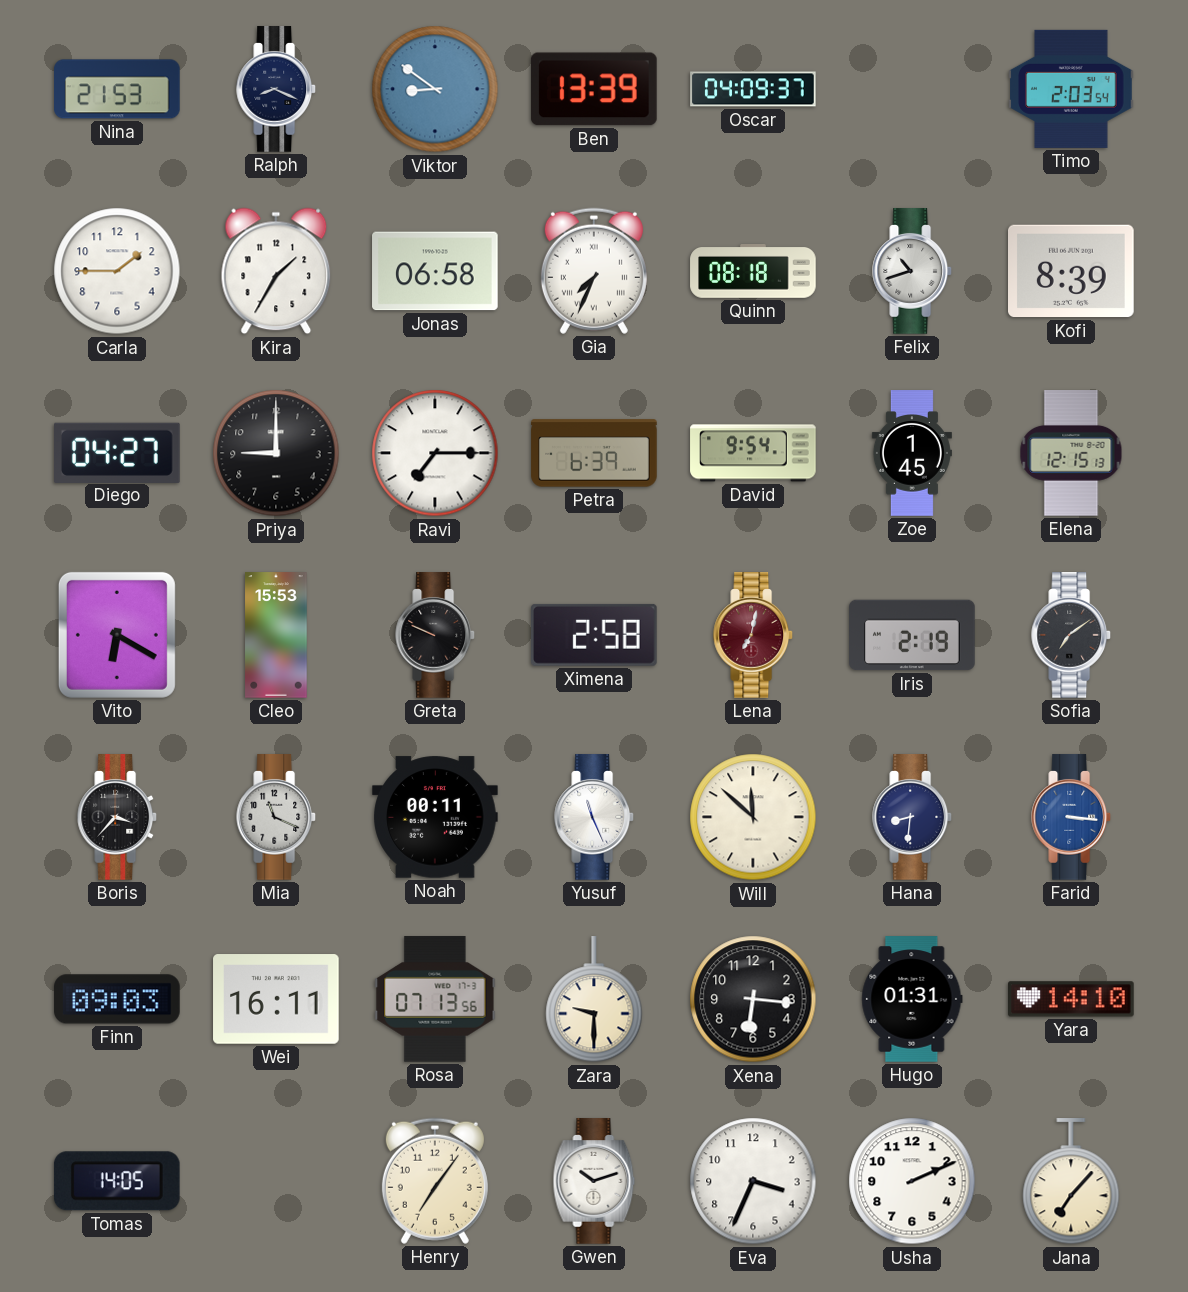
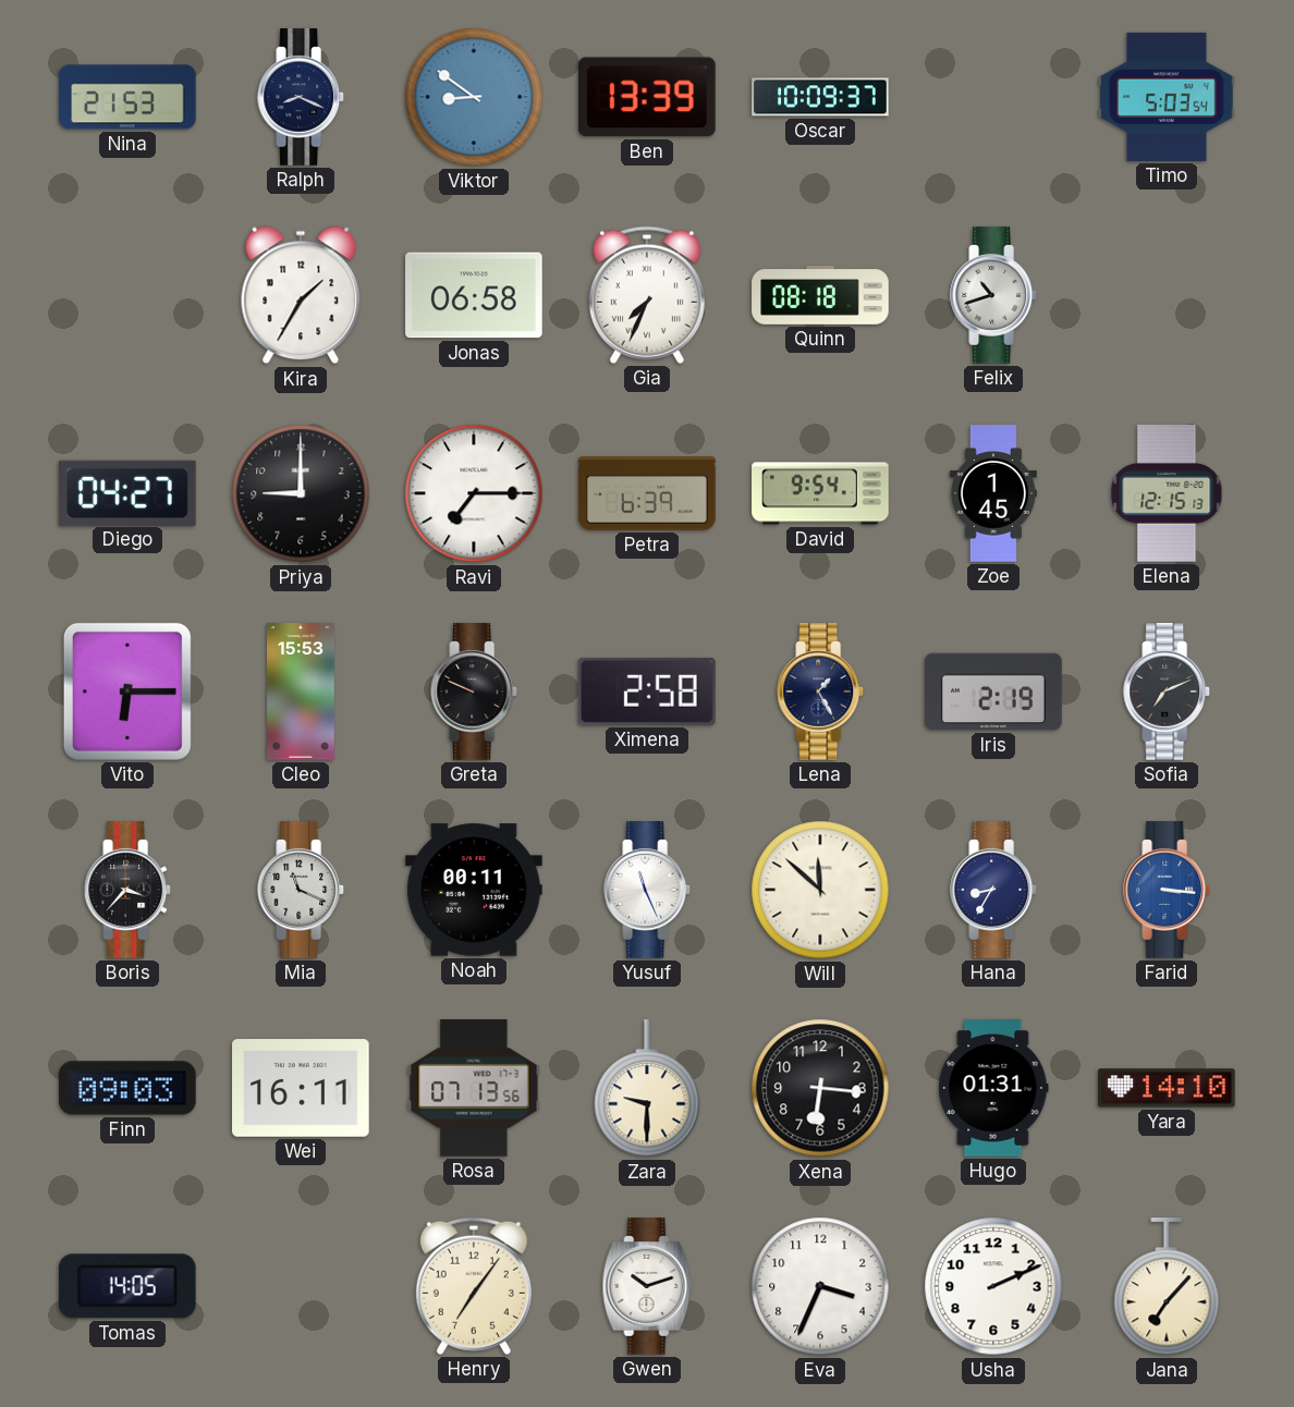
Oscar: 04:09 -> 10:09
Timo: 2:03 -> 5:03
Carla: 1:45 -> none
Kofi: 8:39 -> none
Vito: 6:20 -> 6:15
Lena: 7:02 -> 1:25
Lena dial: burgundy -> navy
Sofia: 7:09 -> 7:11
Hana: 8:31 -> 8:35
